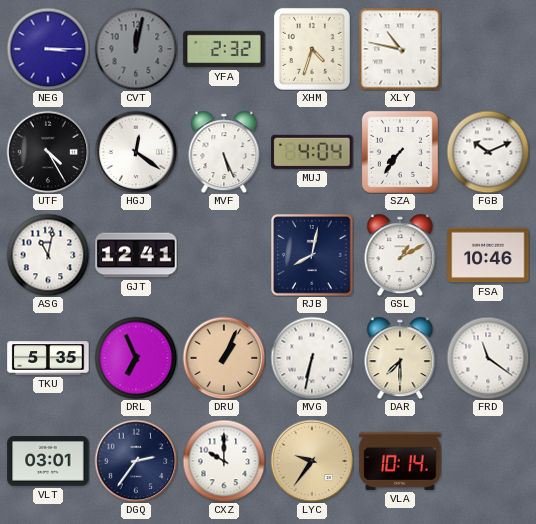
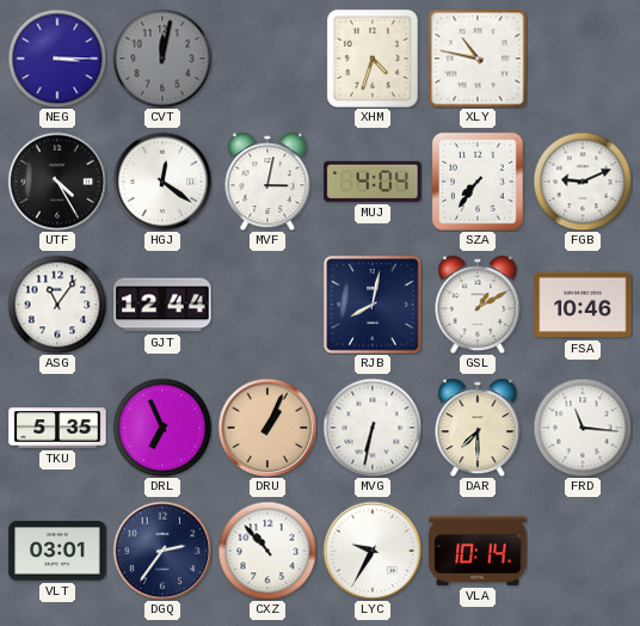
YFA: 2:32 -> none
MVF: 5:26 -> 3:02
FGB: 10:11 -> 9:11
ASG: 11:02 -> 11:06
GJT: 12:41 -> 12:44
FRD: 11:21 -> 11:16
CXZ: 10:00 -> 10:53
LYC: 9:36 -> 9:35
LYC dial: champagne -> white
